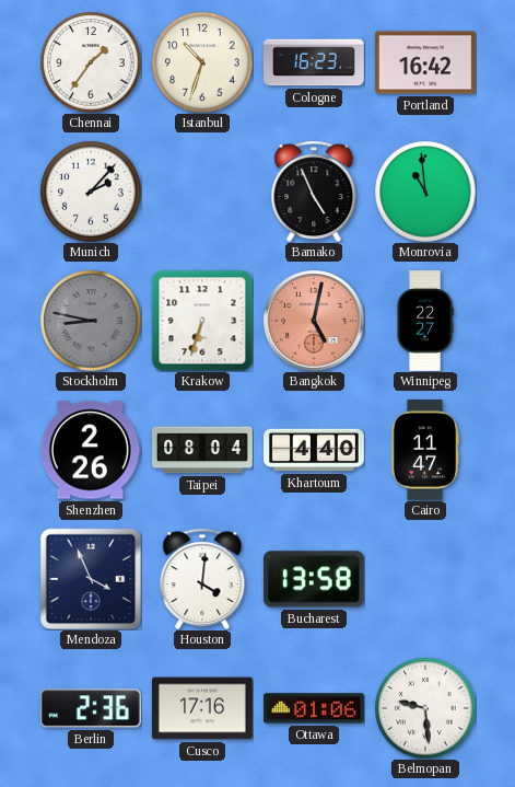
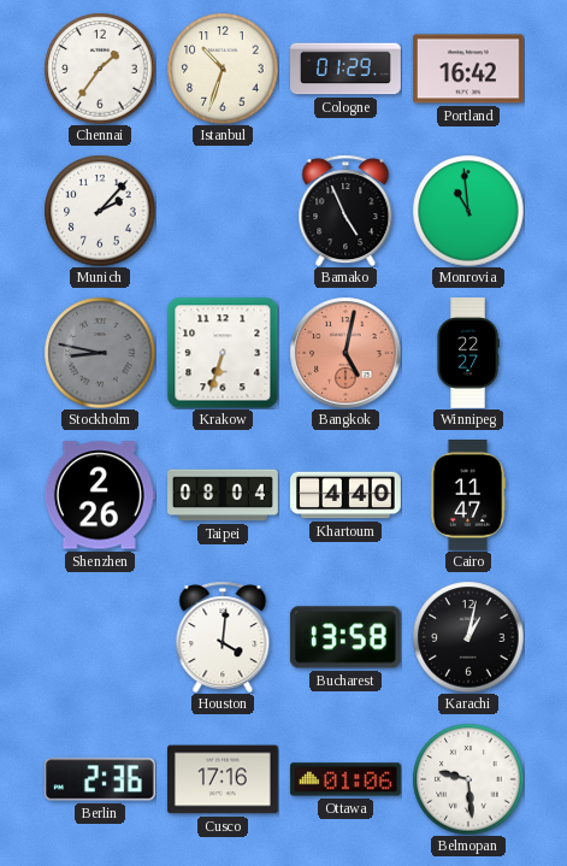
Cologne: 16:23 -> 01:29
Mendoza: 3:56 -> none
Karachi: none -> 1:02
